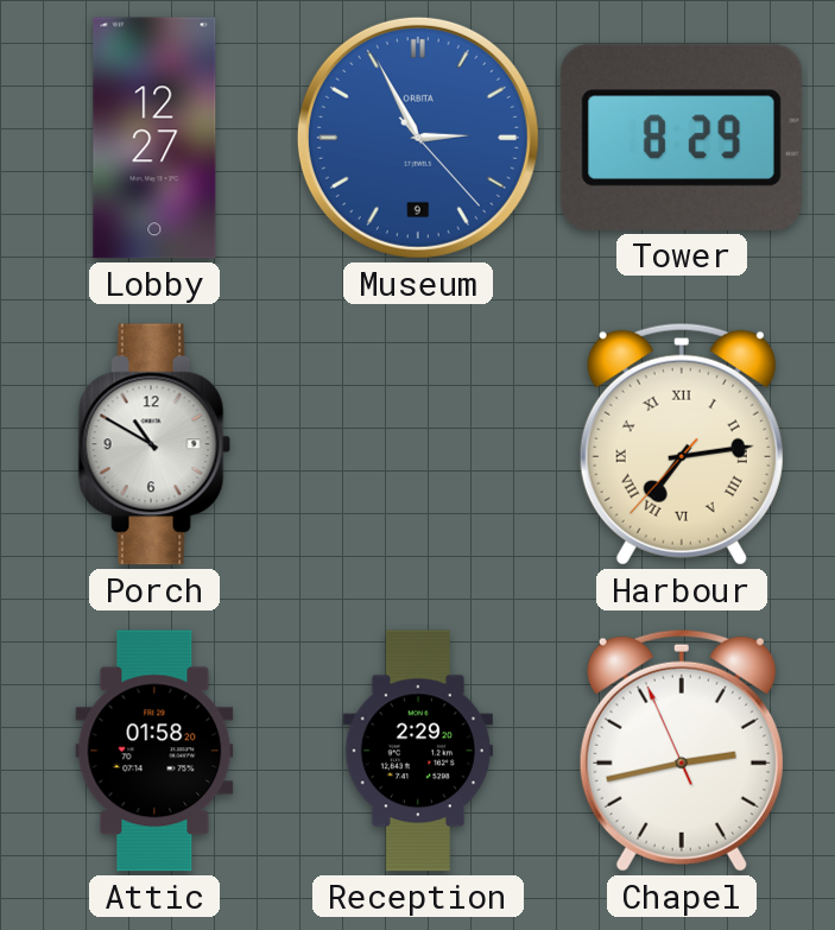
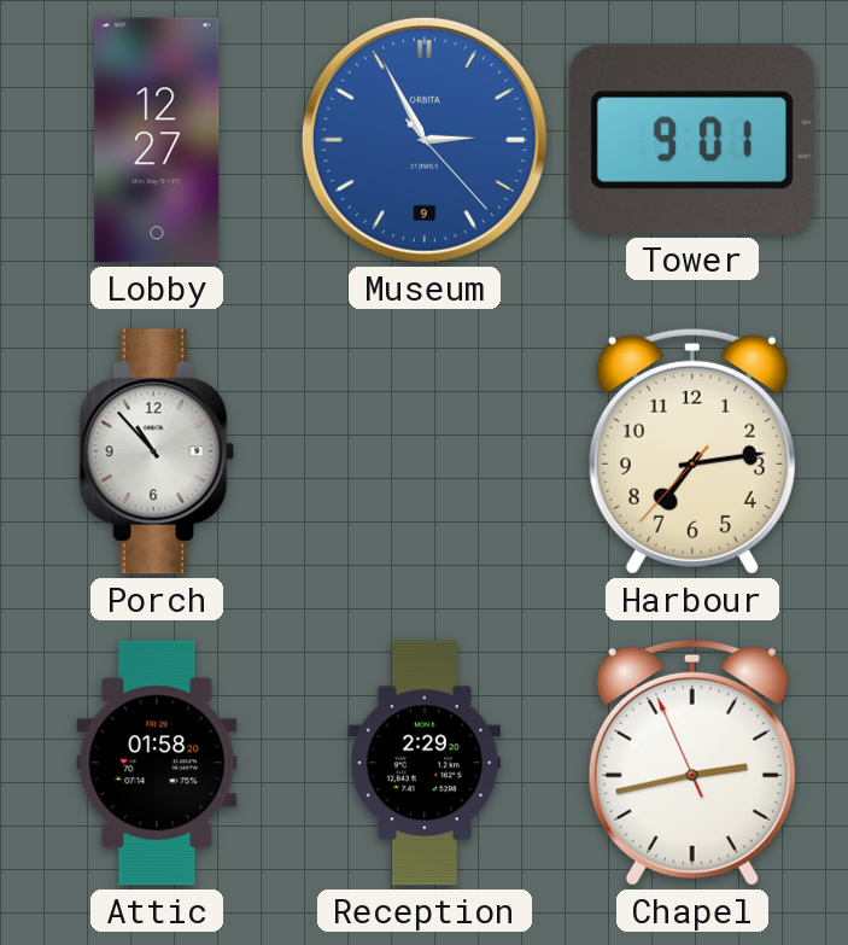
Tower: 8:29 -> 9:01
Porch: 10:50 -> 10:53
Harbour numerals: Roman -> Arabic
